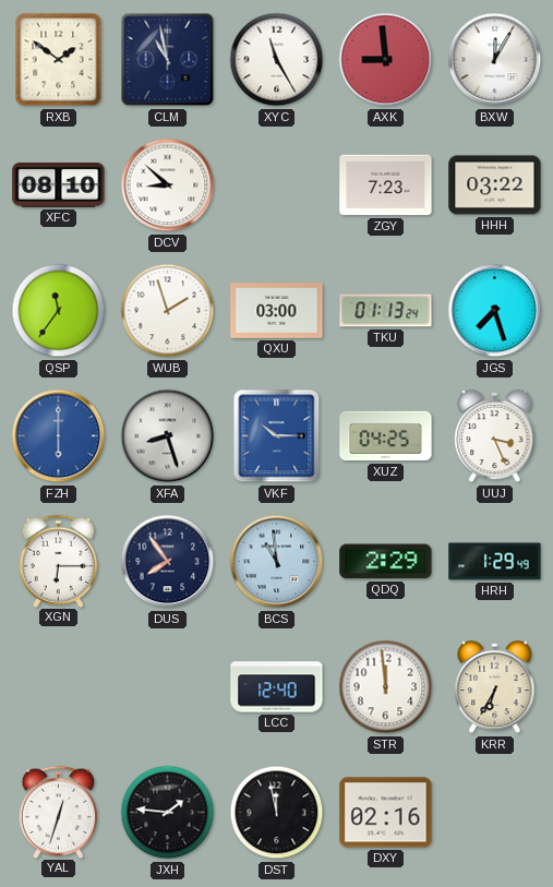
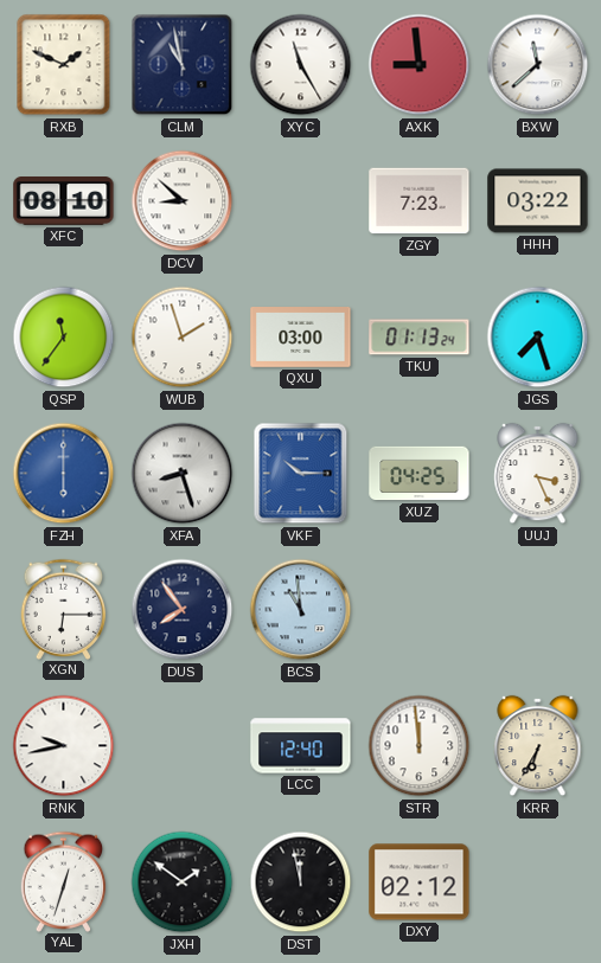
RXB: 1:51 -> 1:49
BXW: 12:05 -> 11:38
QDQ: 2:29 -> none
HRH: 1:29 -> none
RNK: none -> 9:43
JXH: 1:46 -> 1:51
DXY: 02:16 -> 02:12
